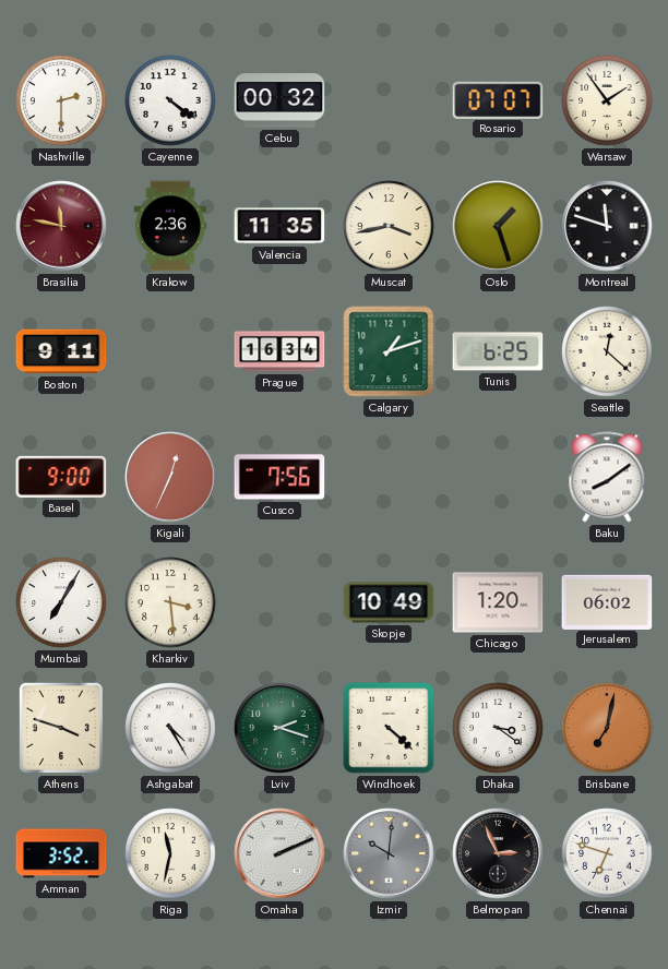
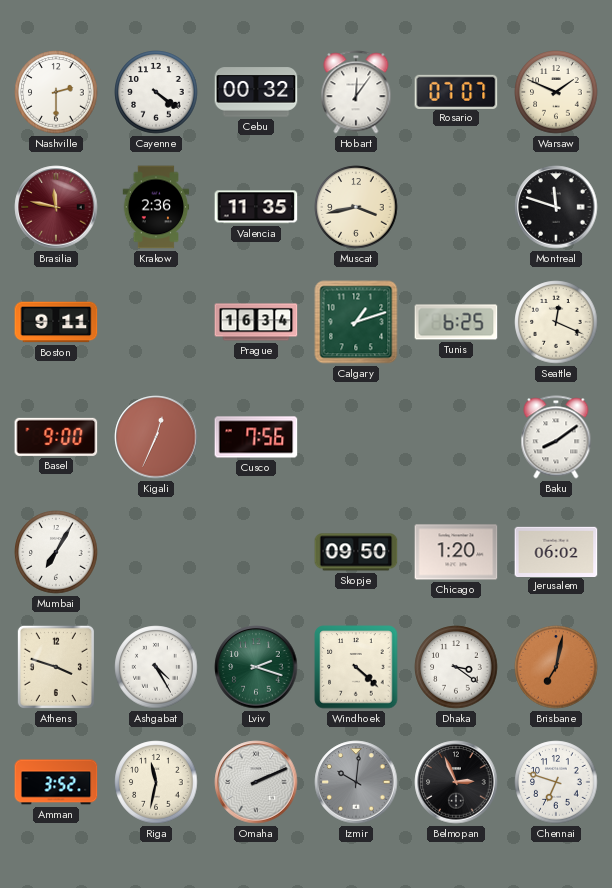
Hobart: none -> 12:06
Warsaw: 1:54 -> 1:49
Oslo: 1:27 -> none
Seattle: 12:22 -> 12:19
Kharkiv: 3:29 -> none
Skopje: 10:49 -> 09:50
